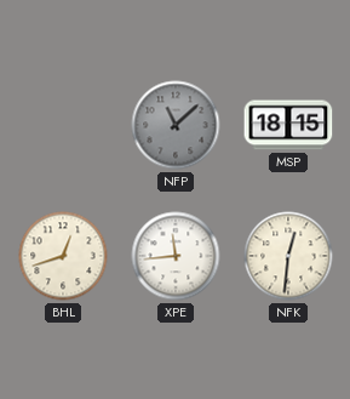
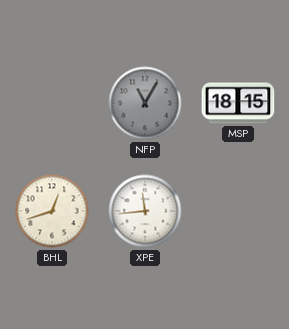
NFP: 11:08 -> 11:05
NFK: 12:31 -> none
